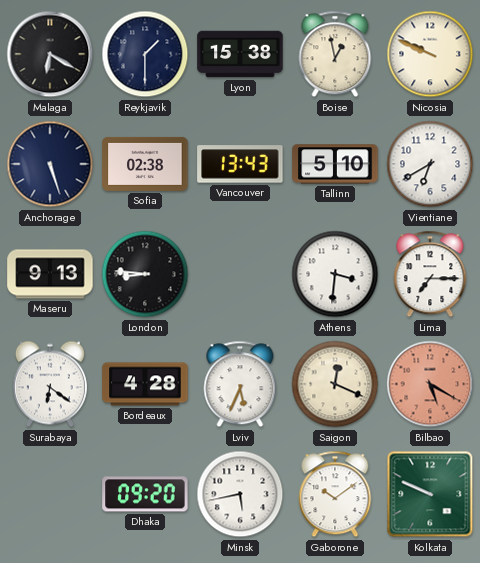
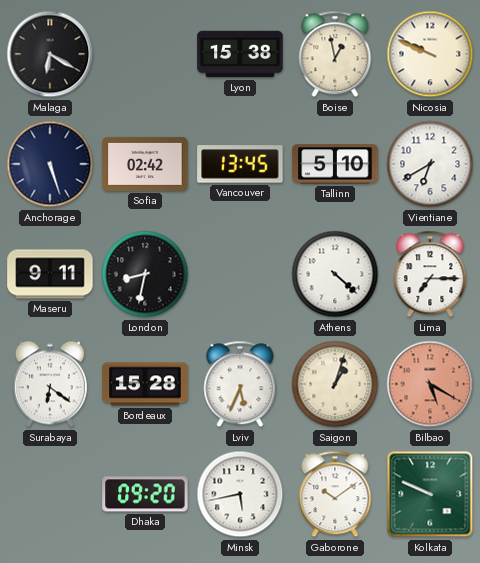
Reykjavik: 1:30 -> none
Sofia: 02:38 -> 02:42
Vancouver: 13:43 -> 13:45
Maseru: 9:13 -> 9:11
London: 8:46 -> 8:32
Athens: 3:31 -> 4:22
Bordeaux: 4:28 -> 15:28
Saigon: 12:19 -> 1:03
